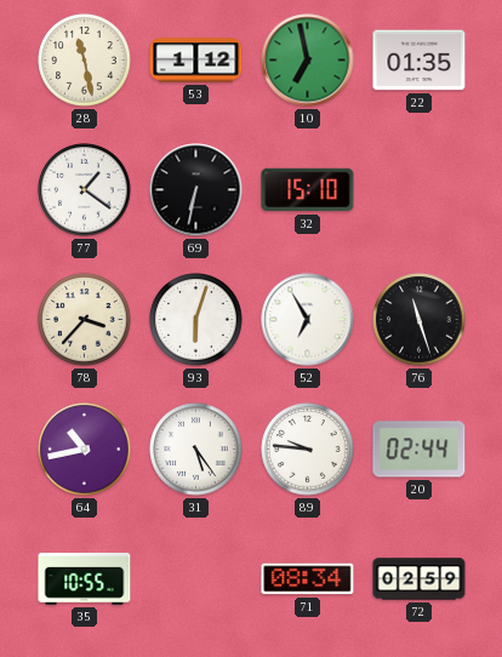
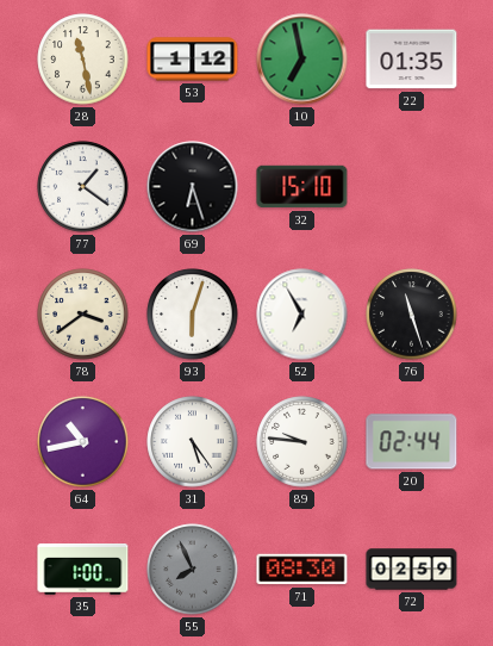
69: 6:32 -> 6:27
78: 3:37 -> 3:39
35: 10:55 -> 1:00
55: none -> 7:56
71: 08:34 -> 08:30
